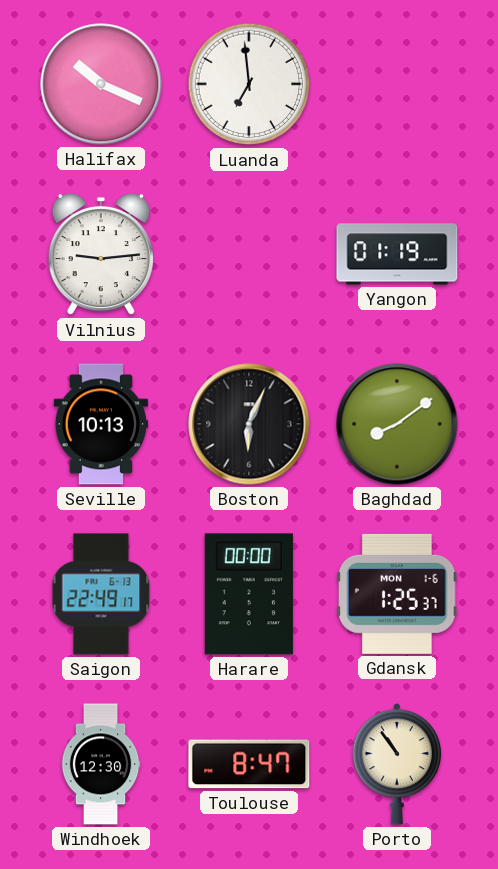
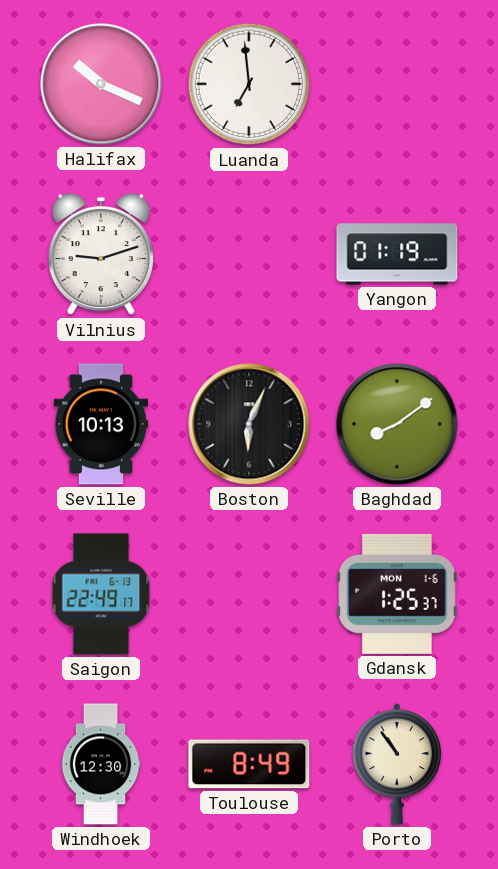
Vilnius: 9:14 -> 9:12
Harare: 00:00 -> none
Toulouse: 8:47 -> 8:49
